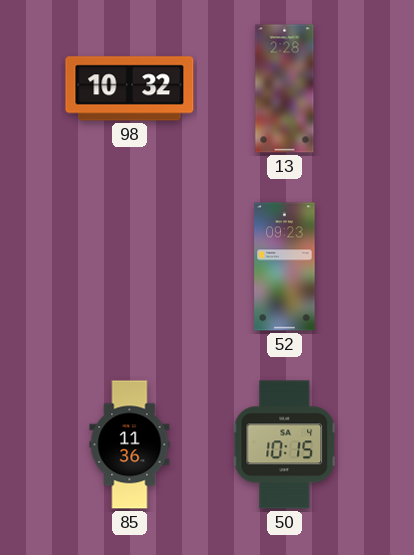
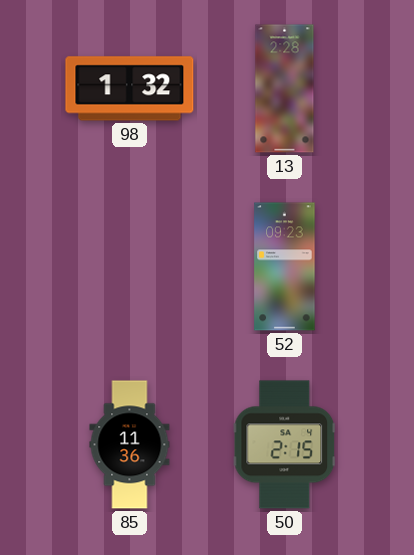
98: 10:32 -> 1:32
50: 10:15 -> 2:15
